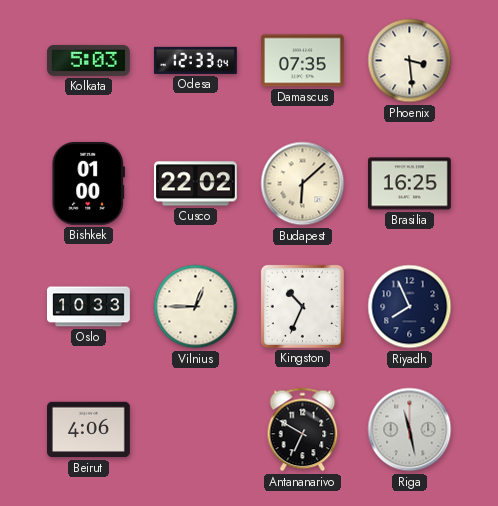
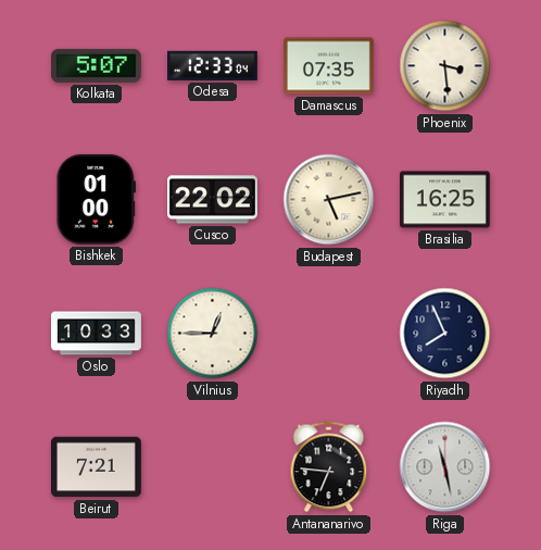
Kolkata: 5:03 -> 5:07
Budapest: 6:08 -> 5:13
Kingston: 10:34 -> none
Beirut: 4:06 -> 7:21
Antananarivo: 6:50 -> 6:46
